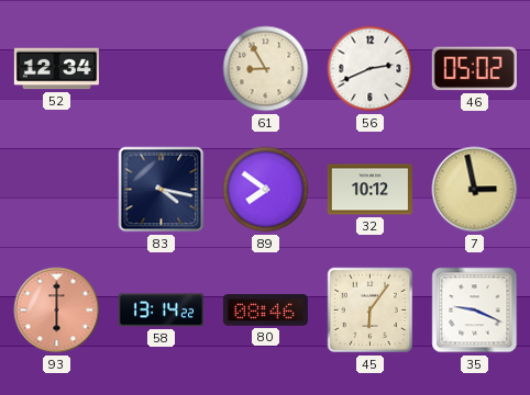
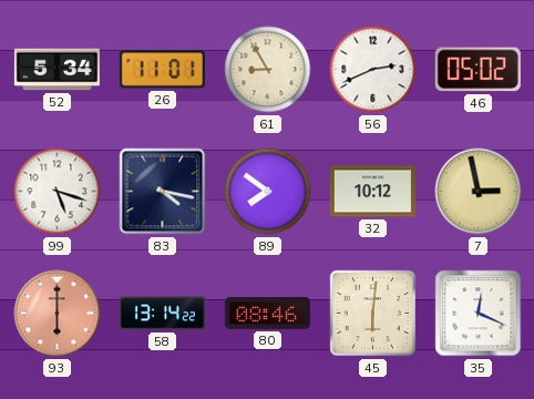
52: 12:34 -> 5:34
26: none -> 11:01
99: none -> 5:18
45: 6:06 -> 6:01
35: 9:19 -> 12:19
